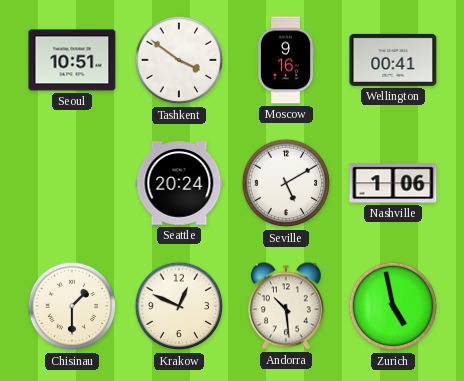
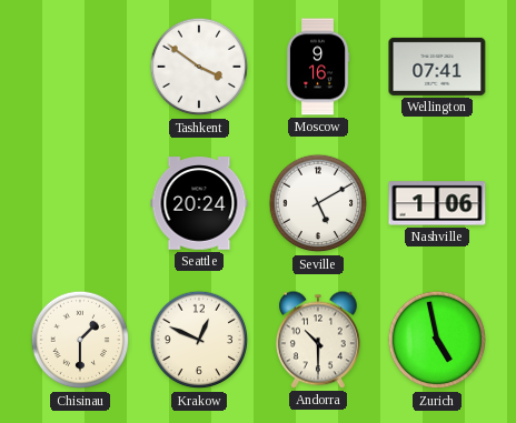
Seoul: 10:51 -> none
Wellington: 00:41 -> 07:41
Andorra: 10:29 -> 10:30
